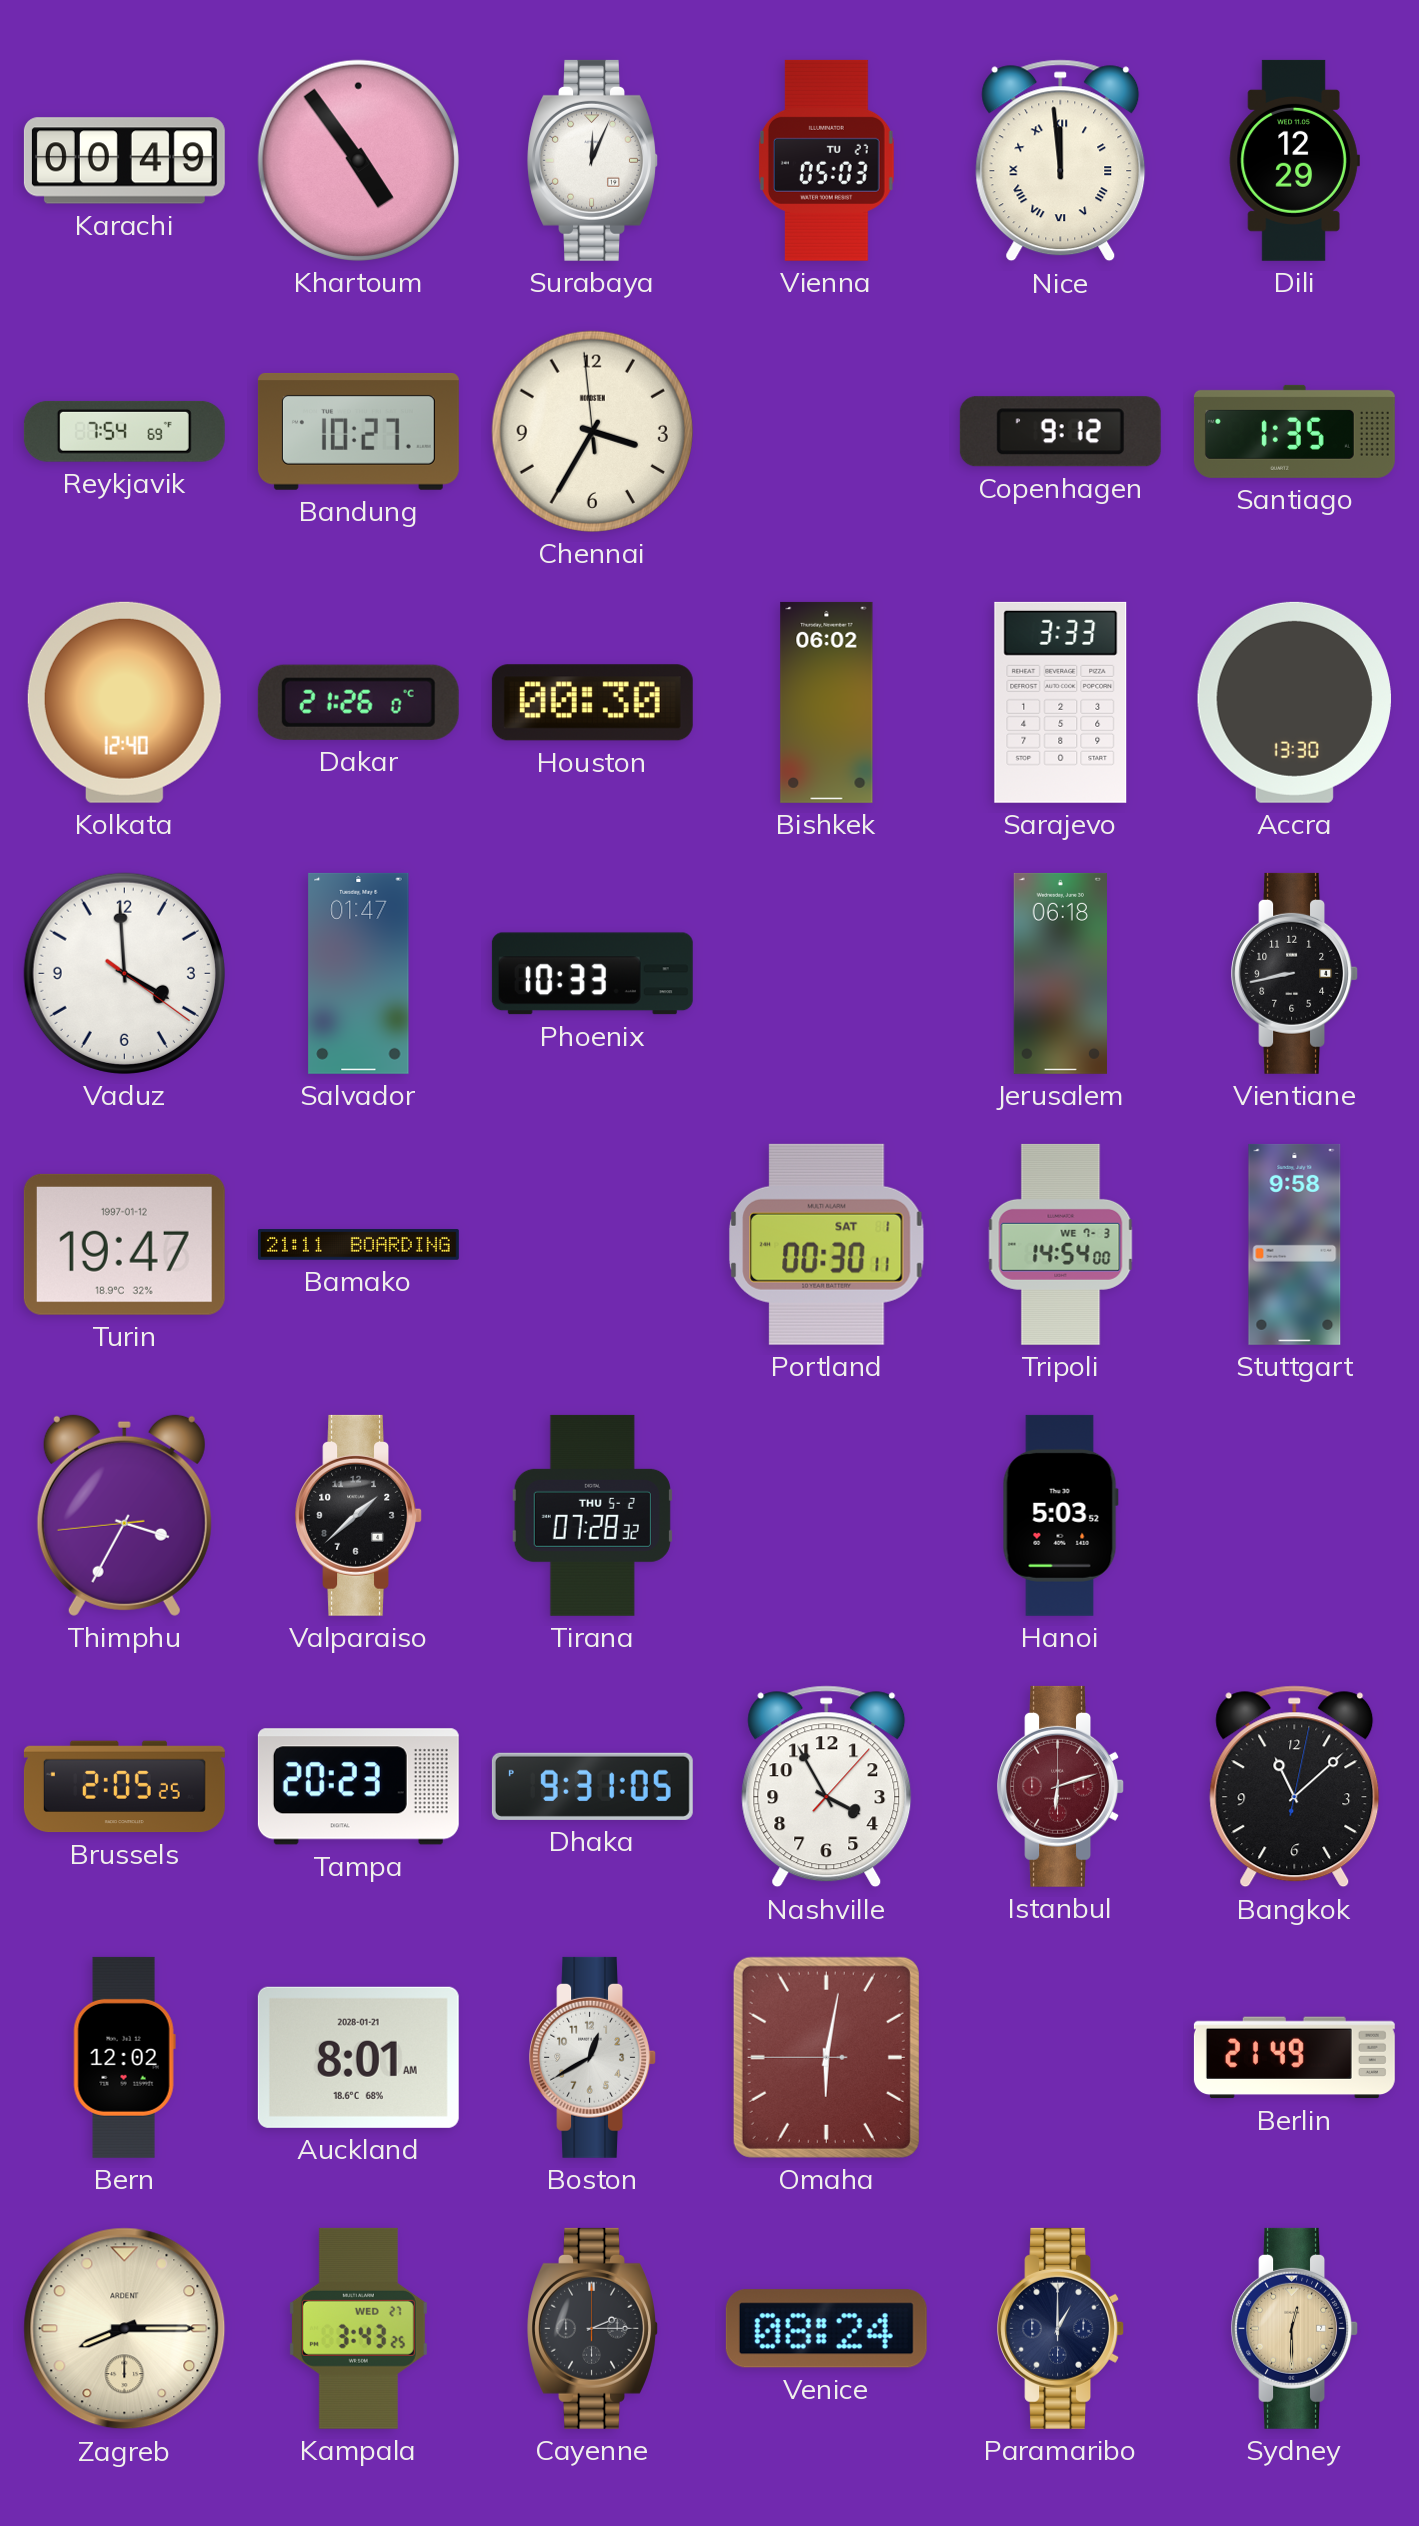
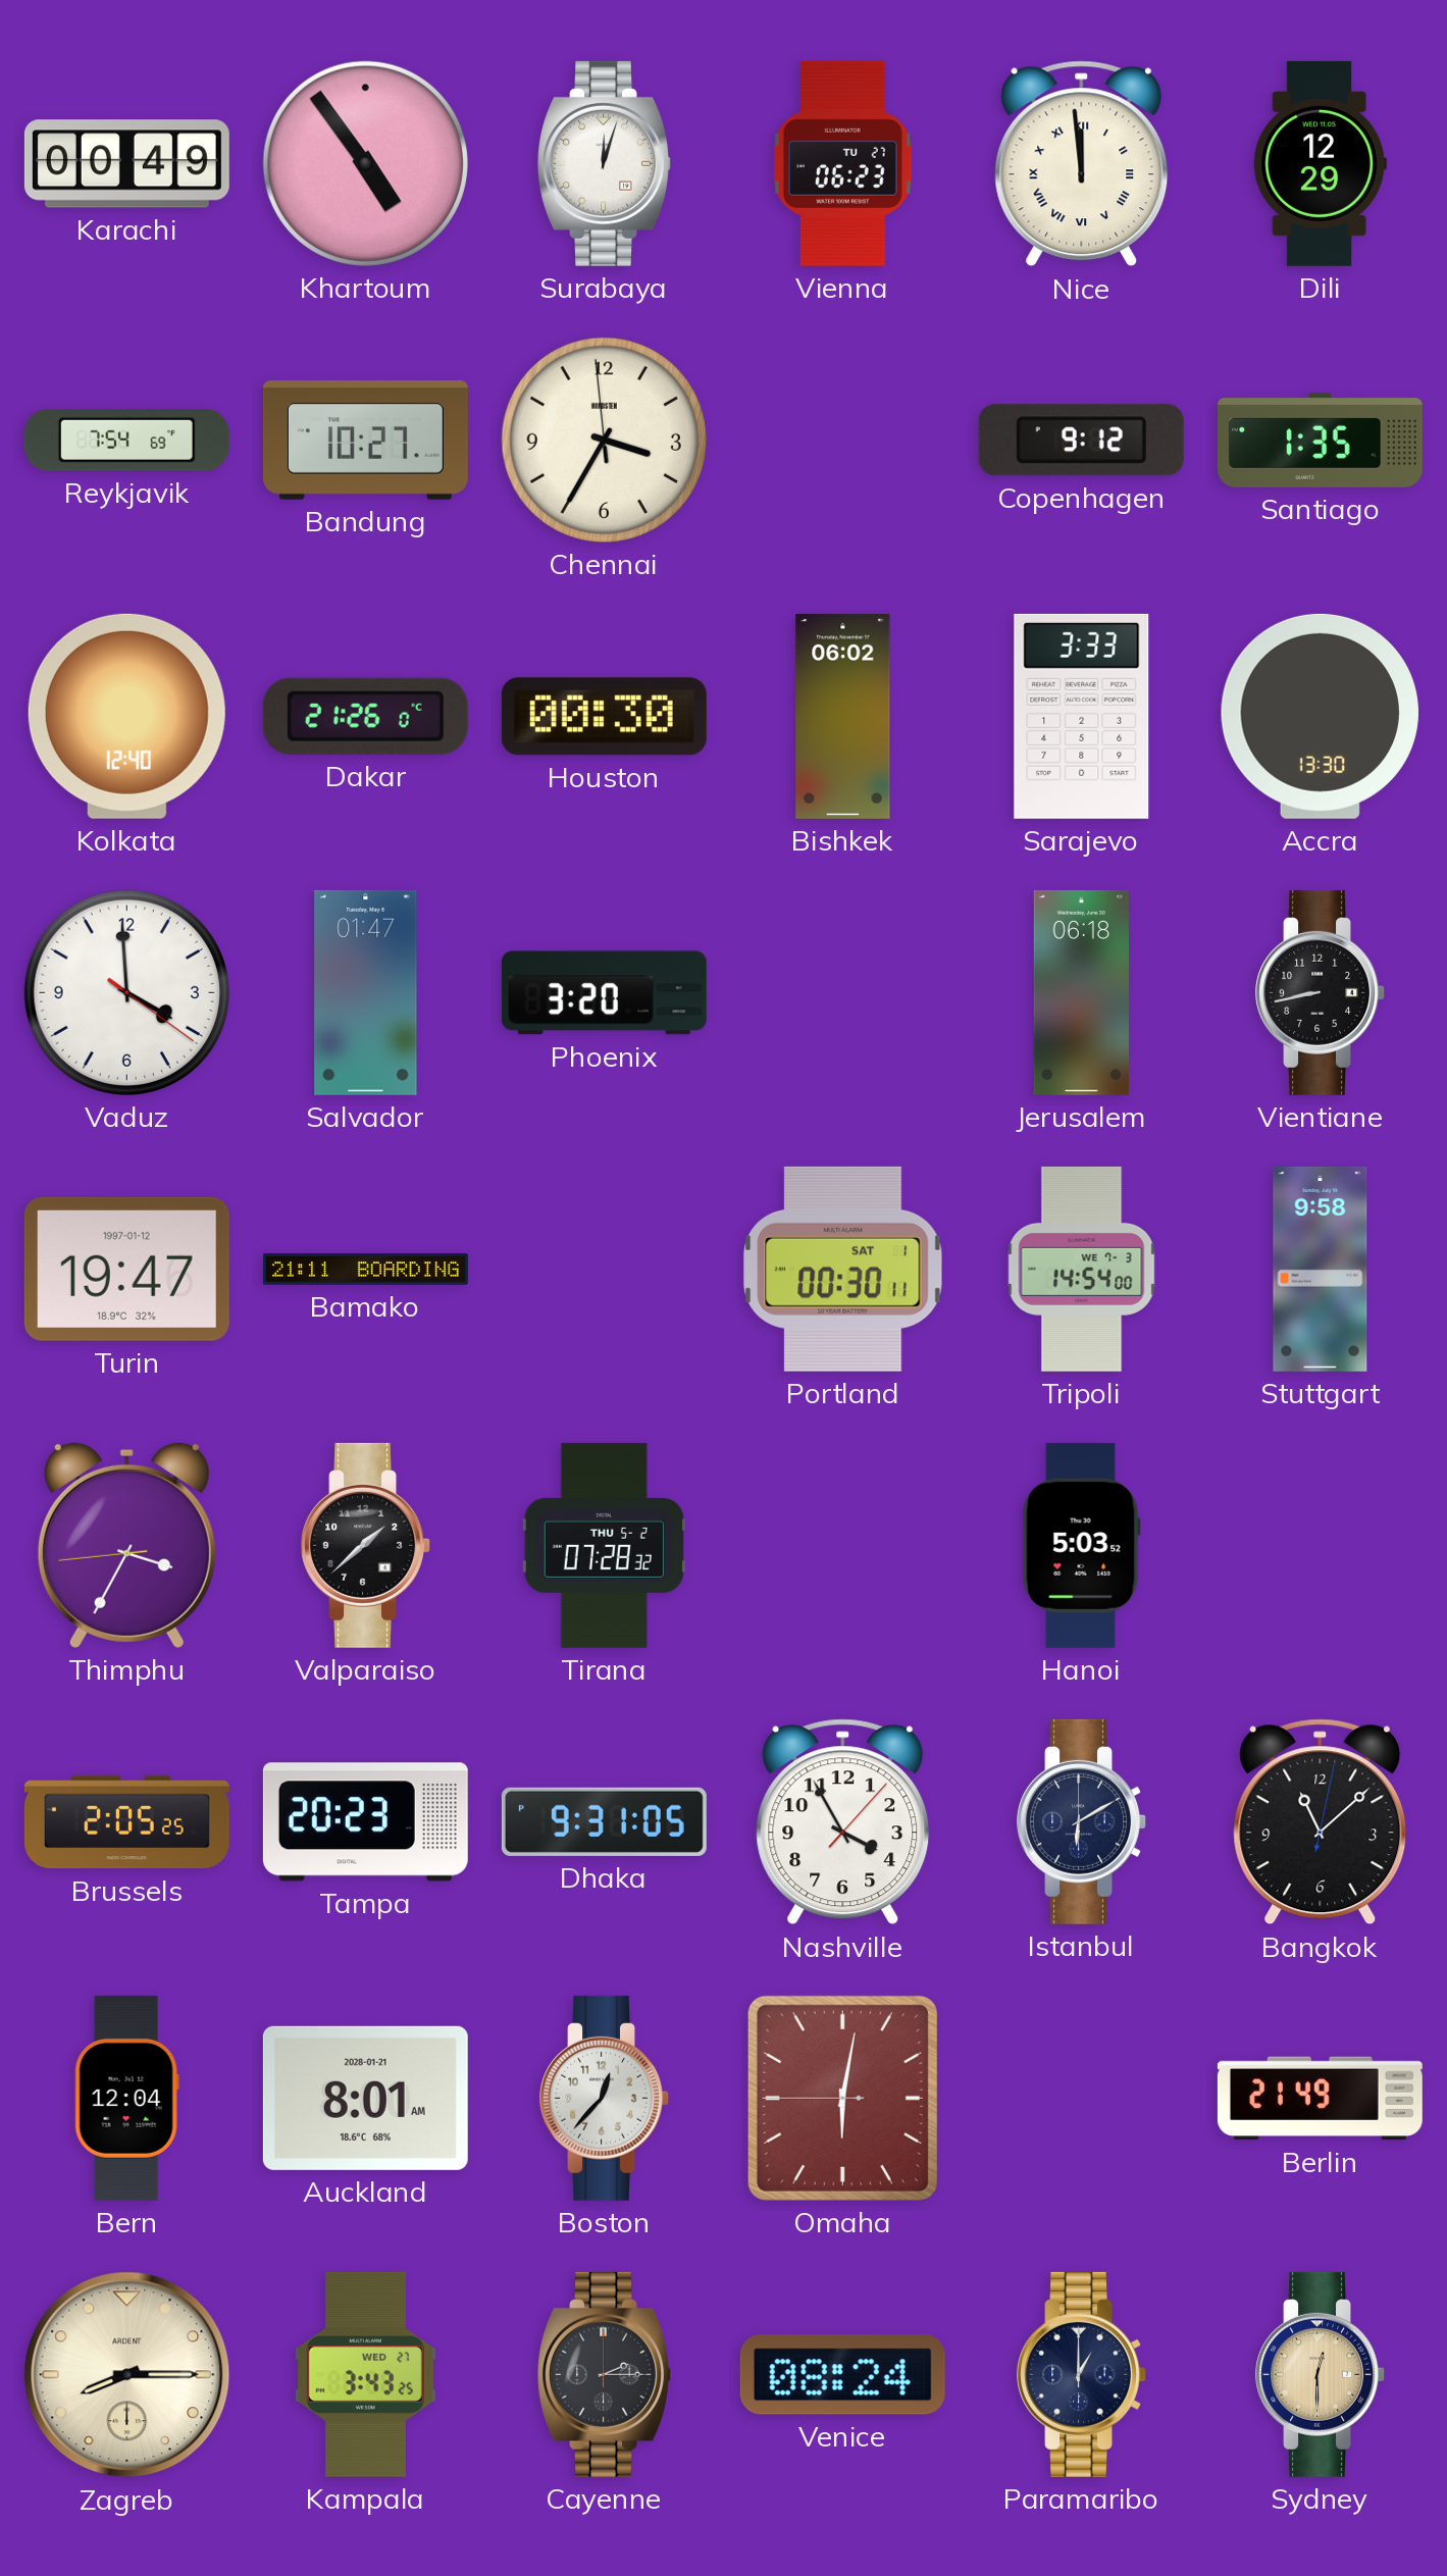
Surabaya: 12:04 -> 12:03
Vienna: 05:03 -> 06:23
Phoenix: 10:33 -> 3:20
Istanbul: 6:12 -> 6:10
Istanbul dial: burgundy -> navy
Bern: 12:02 -> 12:04
Boston: 12:40 -> 12:37
